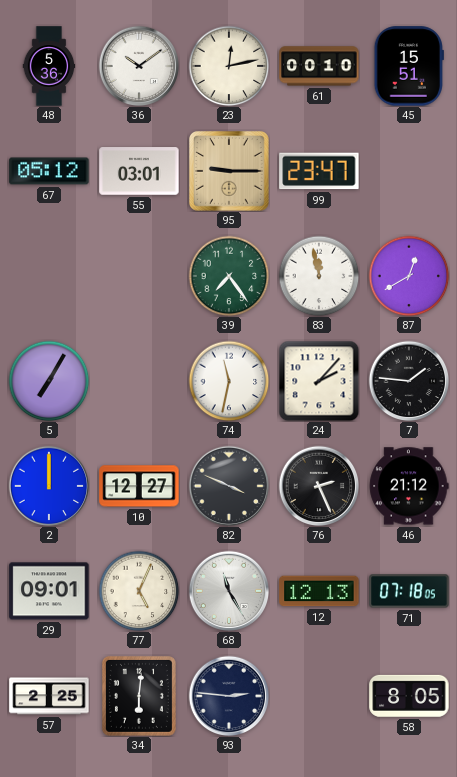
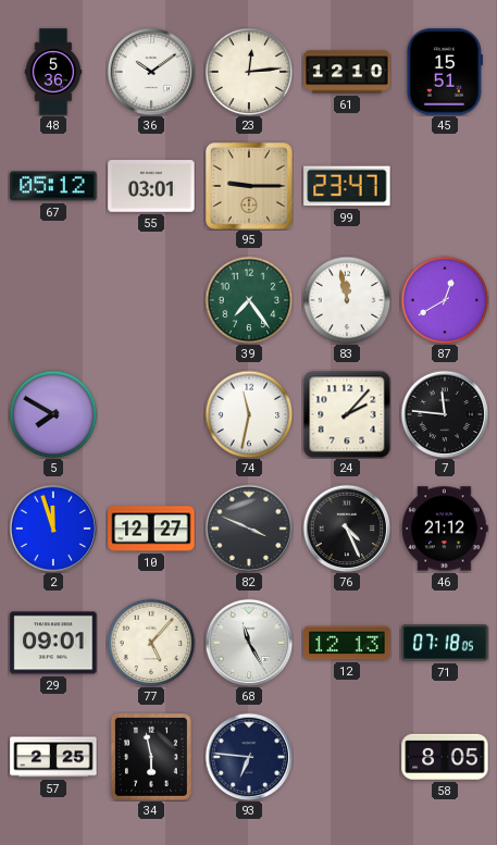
23: 12:13 -> 12:14
61: 00:10 -> 12:10
5: 7:05 -> 7:50
7: 1:46 -> 11:46
2: 12:00 -> 11:57
76: 2:26 -> 4:26
77: 5:04 -> 5:07
34: 6:01 -> 5:58
93: 2:46 -> 6:46
